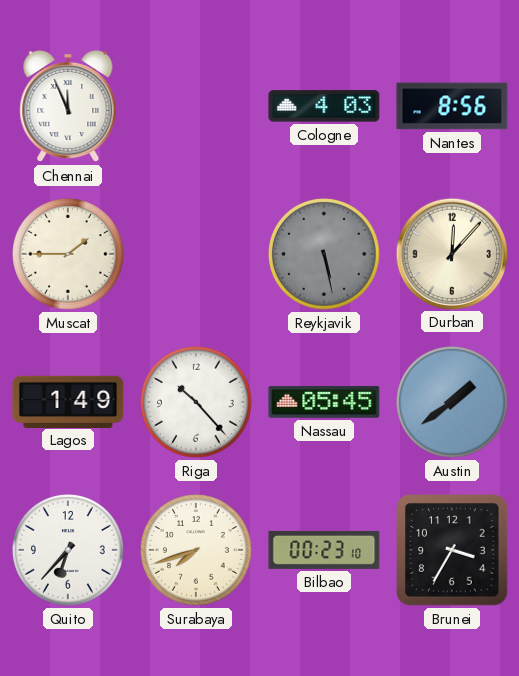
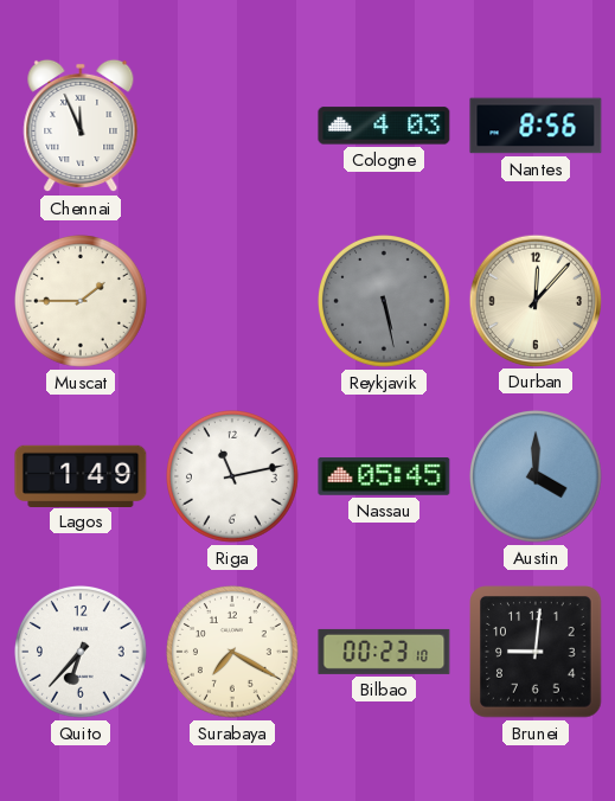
Riga: 10:23 -> 11:13
Austin: 1:39 -> 4:00
Surabaya: 7:42 -> 7:20
Brunei: 3:35 -> 9:01
